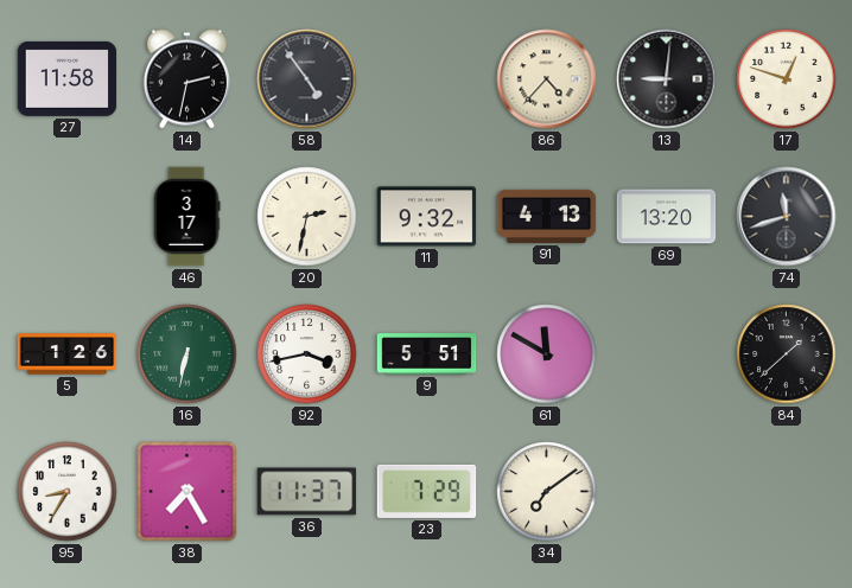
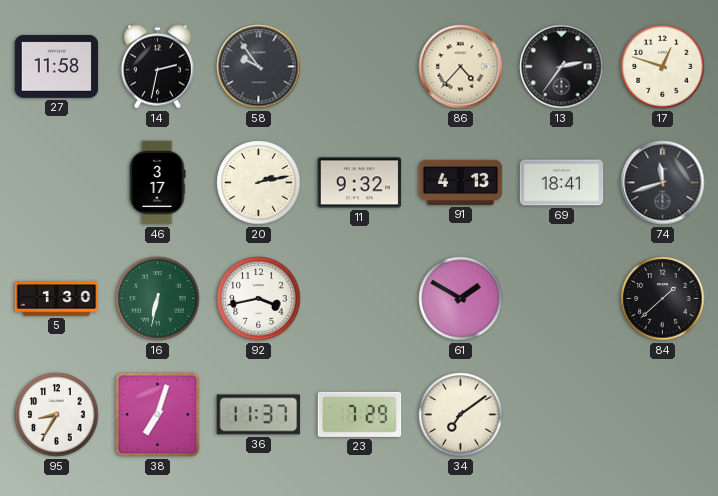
58: 4:54 -> 9:54
13: 9:01 -> 2:36
20: 2:32 -> 2:13
69: 13:20 -> 18:41
5: 1:26 -> 1:30
9: 5:51 -> none
61: 11:50 -> 1:50
38: 7:25 -> 7:03
